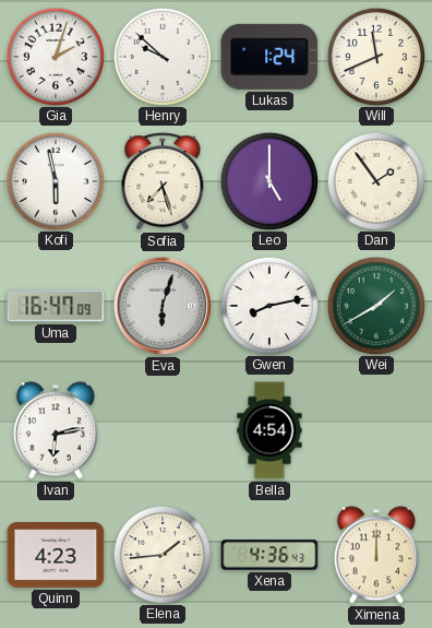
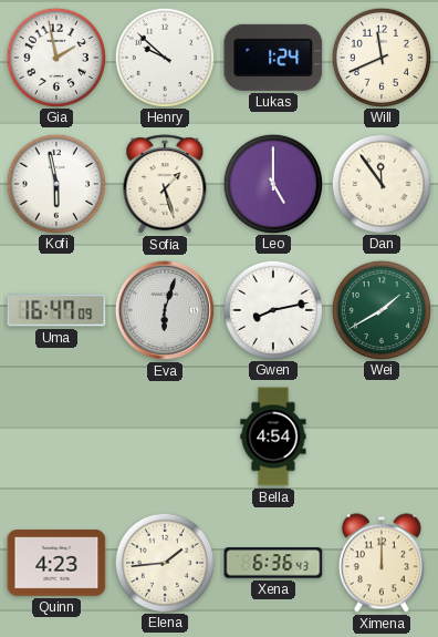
Gia: 2:03 -> 1:58
Sofia: 7:27 -> 1:27
Dan: 1:54 -> 11:54
Ivan: 6:13 -> none
Xena: 4:36 -> 6:36
